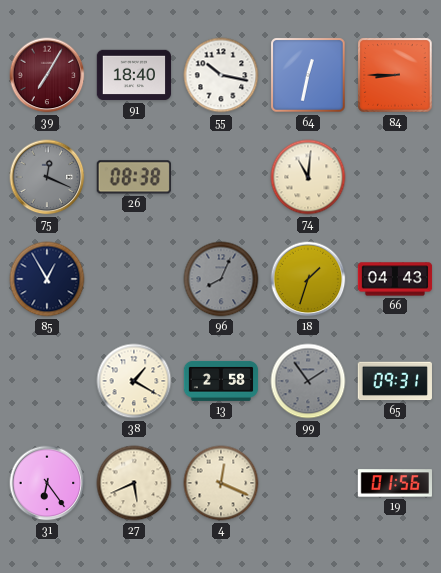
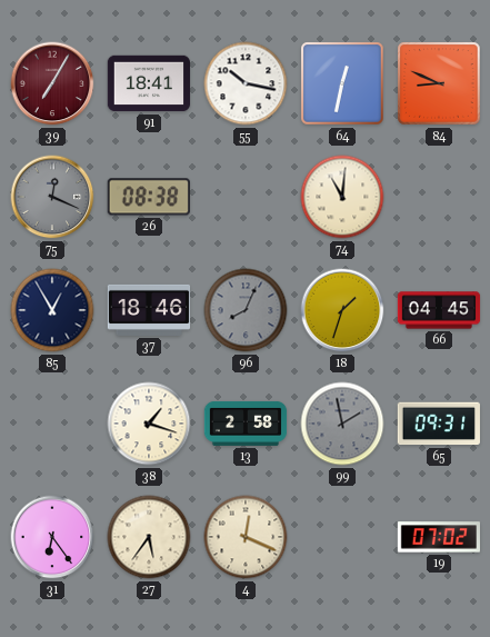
91: 18:40 -> 18:41
84: 8:45 -> 8:49
37: none -> 18:46
66: 04:43 -> 04:45
38: 1:20 -> 1:18
99: 1:54 -> 1:58
27: 5:41 -> 5:36
19: 01:56 -> 07:02
